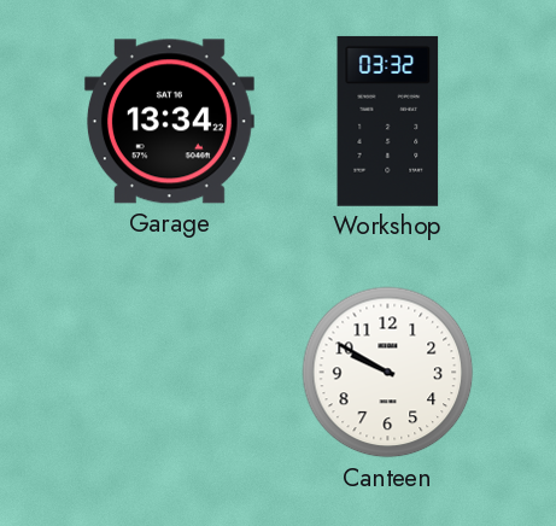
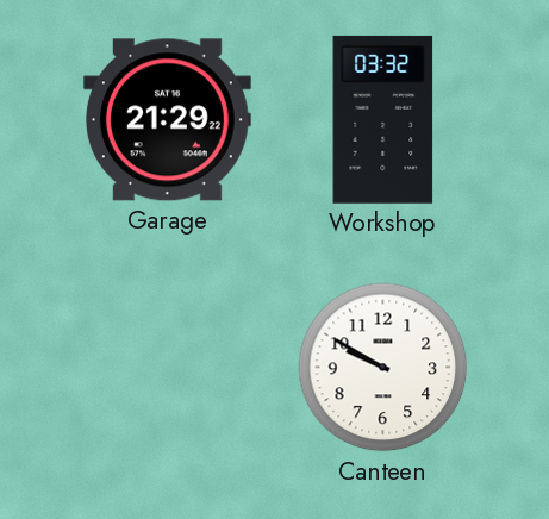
Garage: 13:34 -> 21:29
